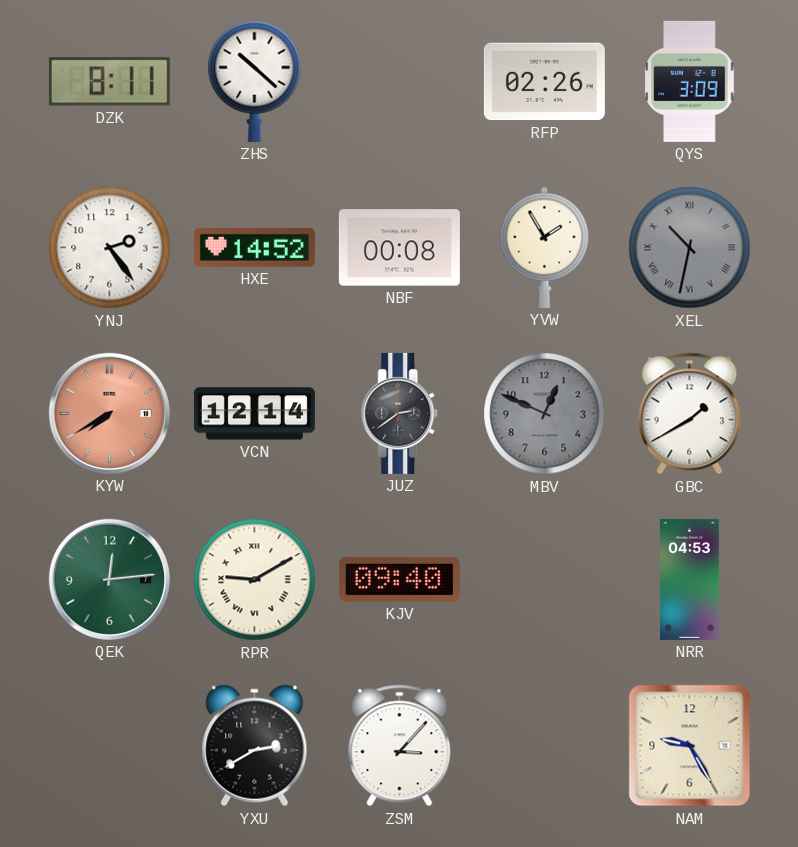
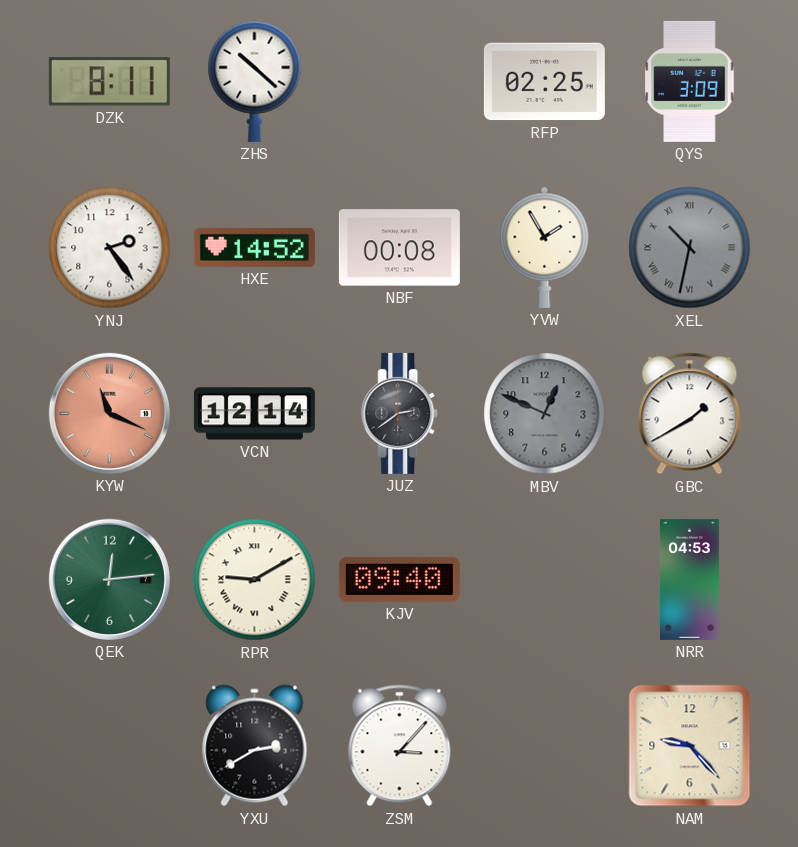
RFP: 02:26 -> 02:25
KYW: 7:40 -> 11:19
NAM: 9:25 -> 9:23
